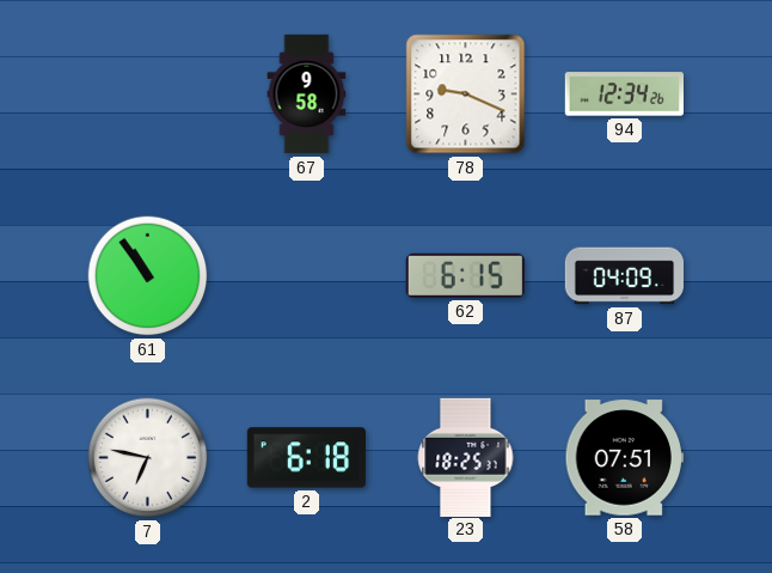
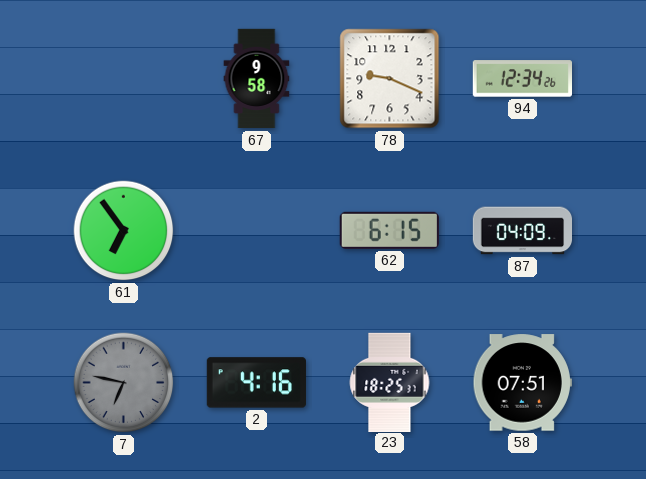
61: 10:54 -> 6:54
7 dial: white -> grey
2: 6:18 -> 4:16
